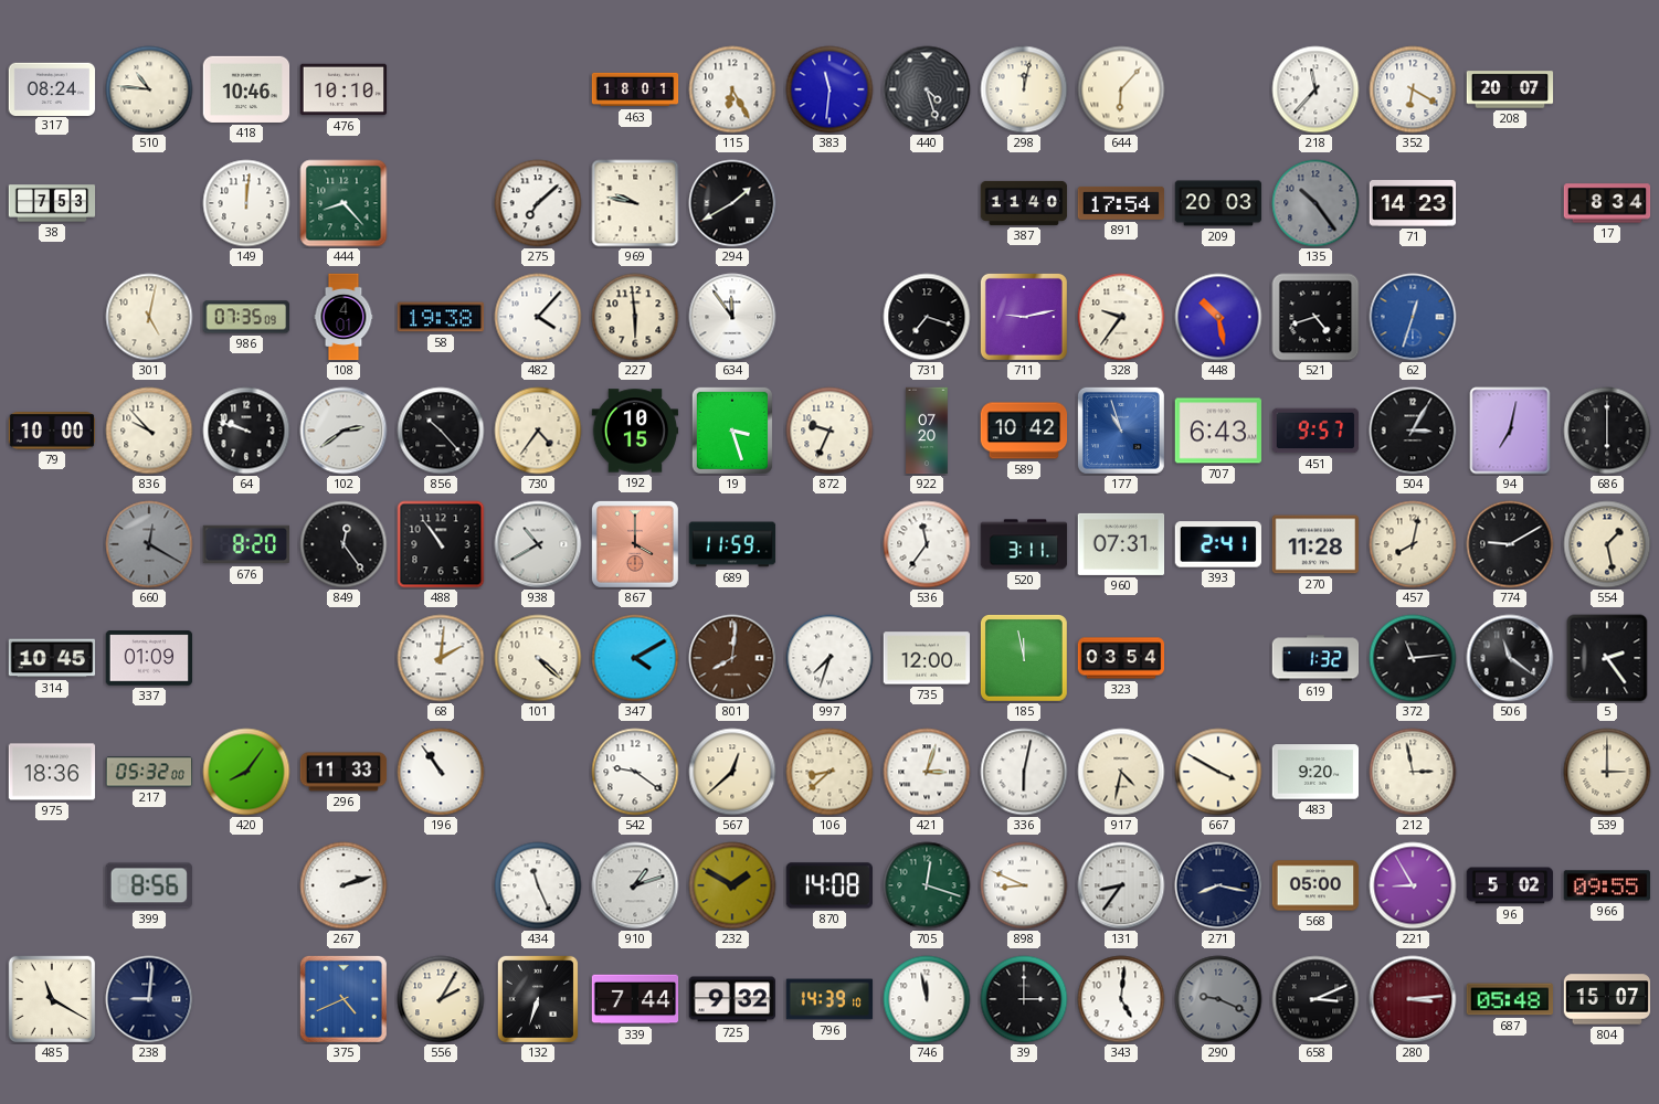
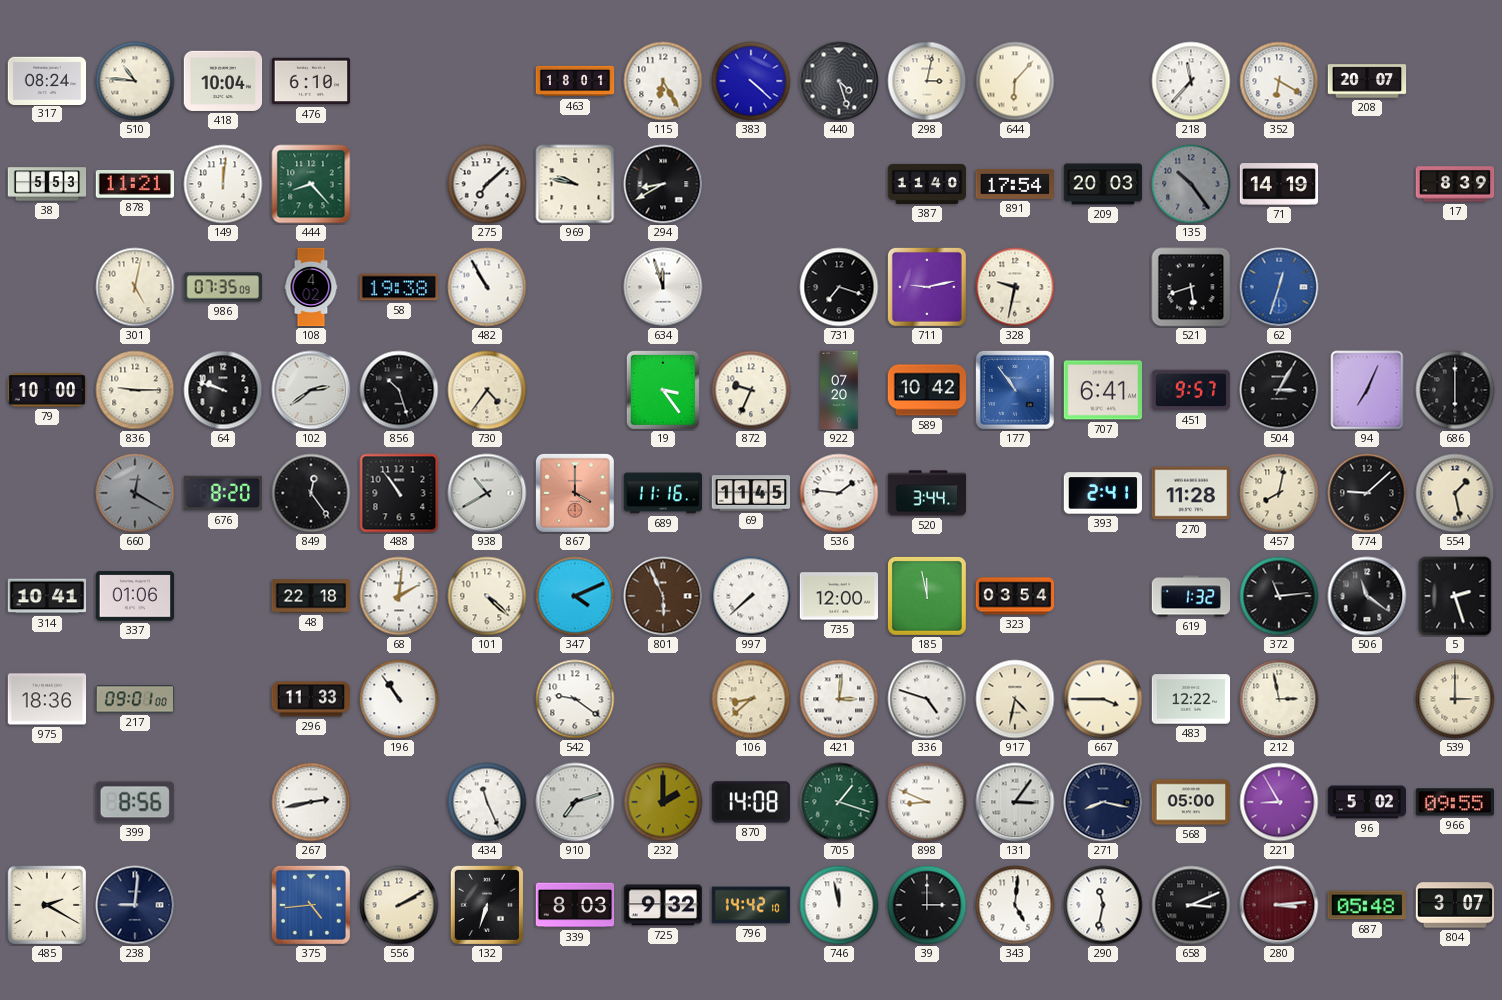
418: 10:46 -> 10:04
476: 10:10 -> 6:10
383: 11:31 -> 4:22
298: 12:02 -> 3:02
38: 7:53 -> 5:53
878: none -> 11:21
294: 1:40 -> 8:40
71: 14:23 -> 14:19
17: 8:34 -> 8:39
108: 4:01 -> 4:02
482: 4:07 -> 10:55
227: 5:59 -> none
634: 11:54 -> 11:57
328: 9:36 -> 9:32
448: 10:28 -> none
521: 4:42 -> 5:42
836: 9:53 -> 9:15
856: 10:23 -> 10:27
192: 10:15 -> none
19: 3:27 -> 3:24
177: 10:57 -> 10:54
707: 6:43 -> 6:41
94: 7:02 -> 7:04
689: 11:59 -> 11:16
69: none -> 11:45
536: 11:36 -> 1:46
520: 3:11 -> 3:44
960: 07:31 -> none
774: 9:10 -> 9:08
314: 10:45 -> 10:41
337: 01:09 -> 01:06
48: none -> 22:18
347: 4:10 -> 4:11
801: 8:01 -> 5:56
997: 7:33 -> 7:38
5: 2:24 -> 2:27
217: 05:32 -> 09:01
420: 8:06 -> none
567: 12:38 -> none
421: 3:03 -> 3:01
336: 6:02 -> 4:48
667: 3:50 -> 3:45
483: 9:20 -> 12:22
267: 2:12 -> 2:43
910: 1:12 -> 7:12
232: 1:50 -> 2:00
705: 12:18 -> 1:18
131: 8:36 -> 3:06
485: 11:20 -> 2:20
375: 4:41 -> 4:44
556: 2:05 -> 2:10
339: 7:44 -> 8:03
796: 14:39 -> 14:42
290: 9:19 -> 11:32
290 dial: grey -> white
804: 15:07 -> 3:07
